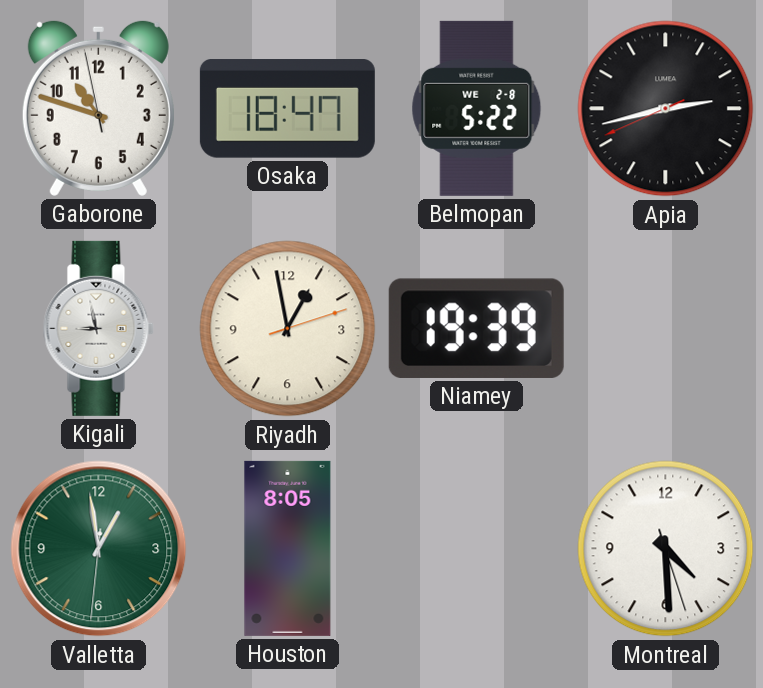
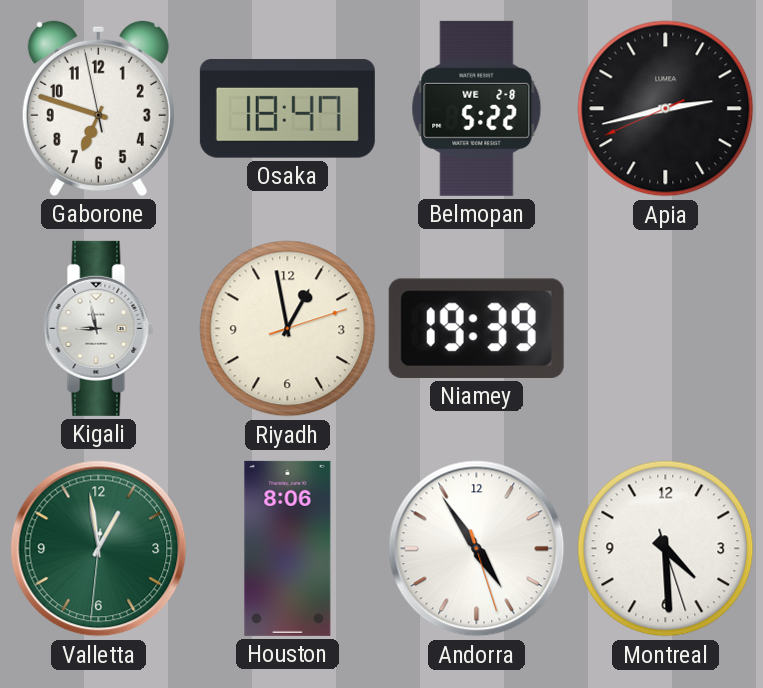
Gaborone: 10:47 -> 6:47
Houston: 8:05 -> 8:06
Andorra: none -> 4:54
